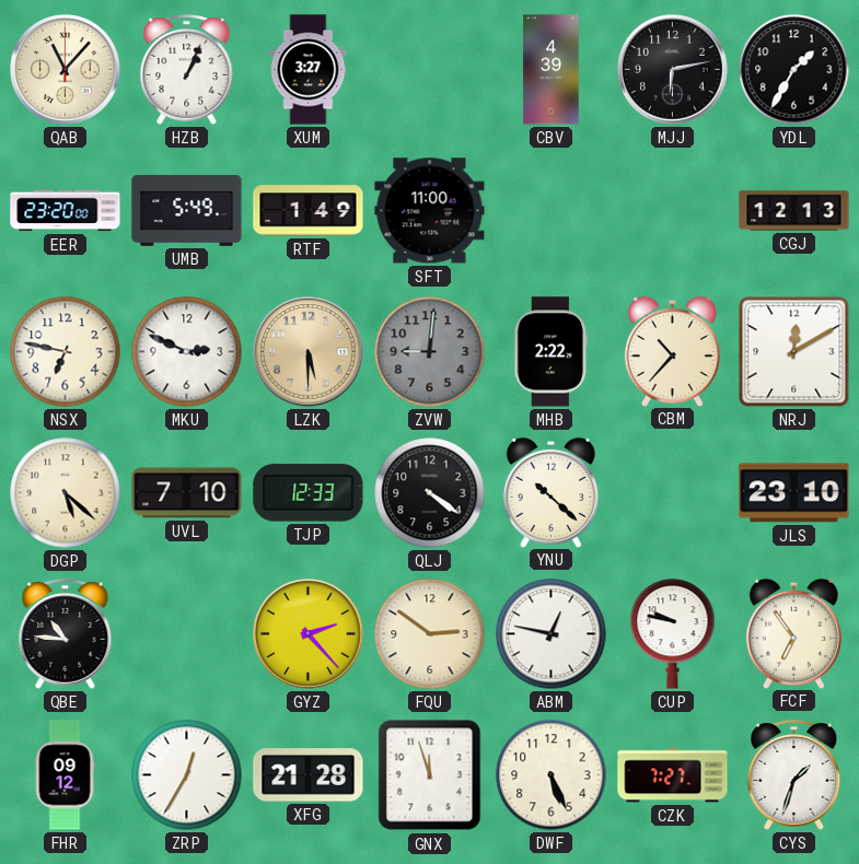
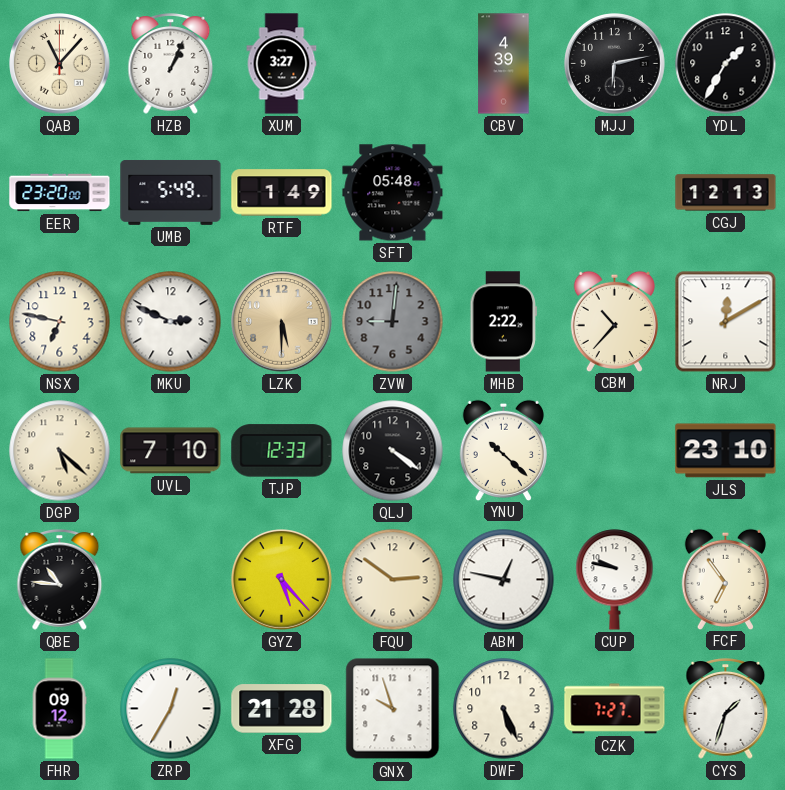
SFT: 11:00 -> 05:48
GYZ: 2:23 -> 5:23
GNX: 11:57 -> 9:57
